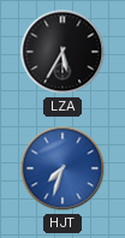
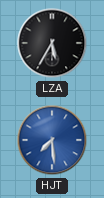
HJT: 7:33 -> 7:29
